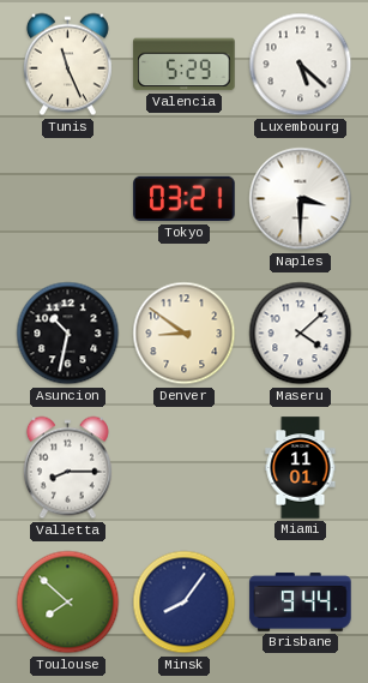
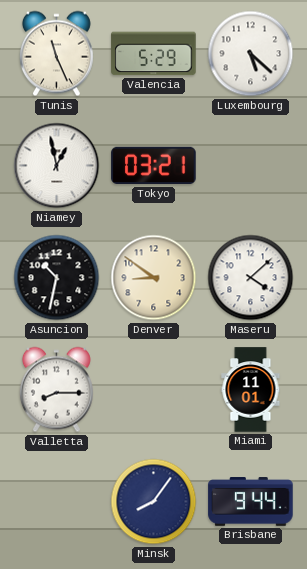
Niamey: none -> 12:58
Naples: 3:30 -> none
Toulouse: 7:52 -> none
